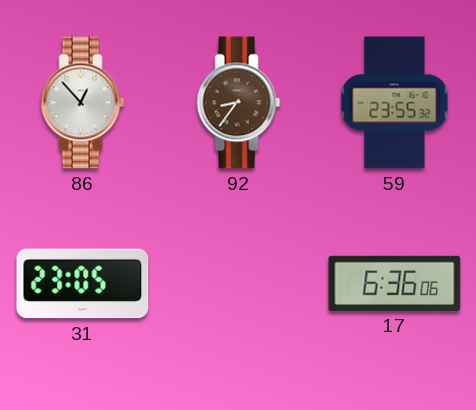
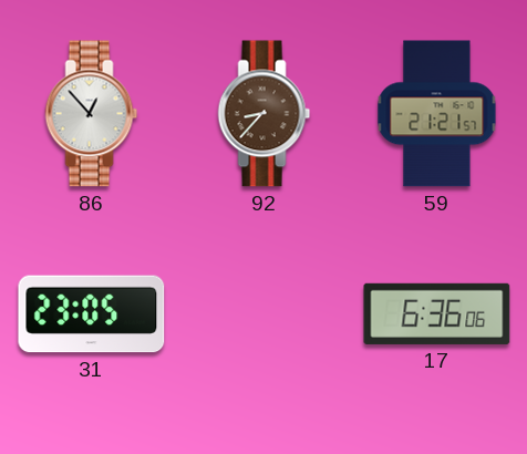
92: 8:36 -> 8:37
59: 23:55 -> 21:21
